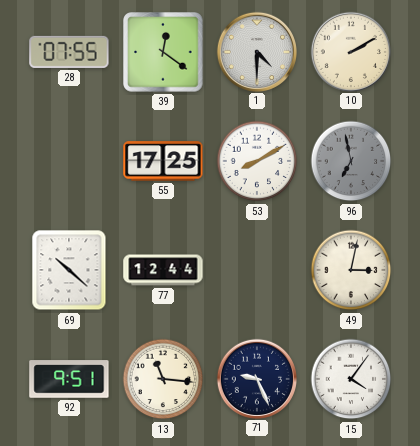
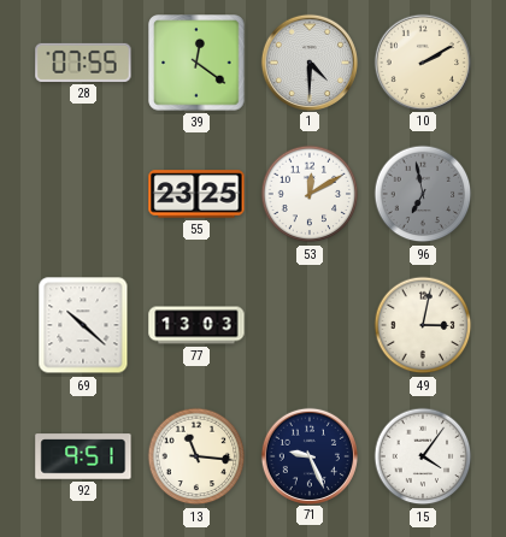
55: 17:25 -> 23:25
53: 8:10 -> 12:10
77: 12:44 -> 13:03
